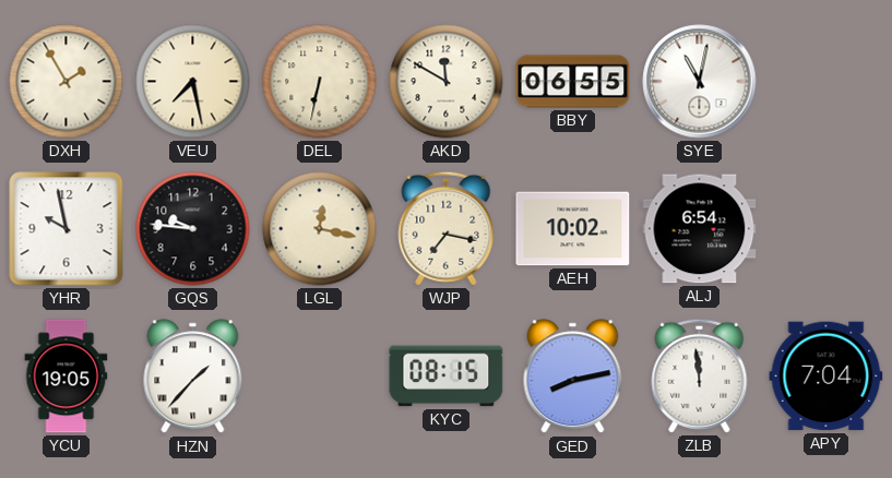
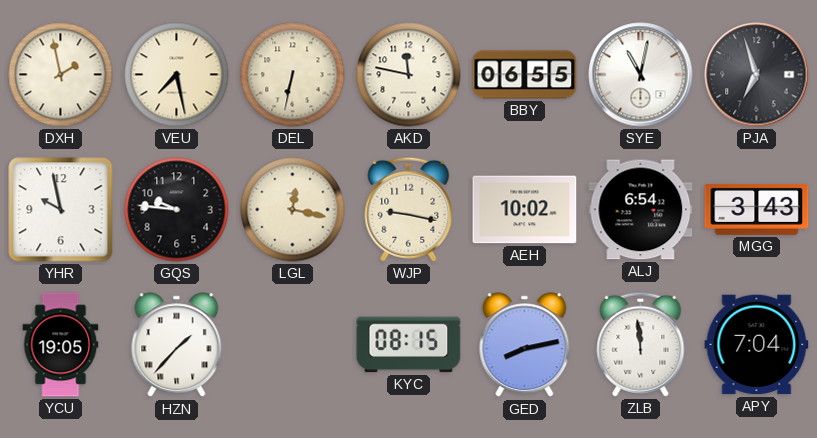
DXH: 1:55 -> 1:58
AKD: 11:50 -> 11:47
PJA: none -> 6:57
WJP: 7:17 -> 9:17
MGG: none -> 3:43
